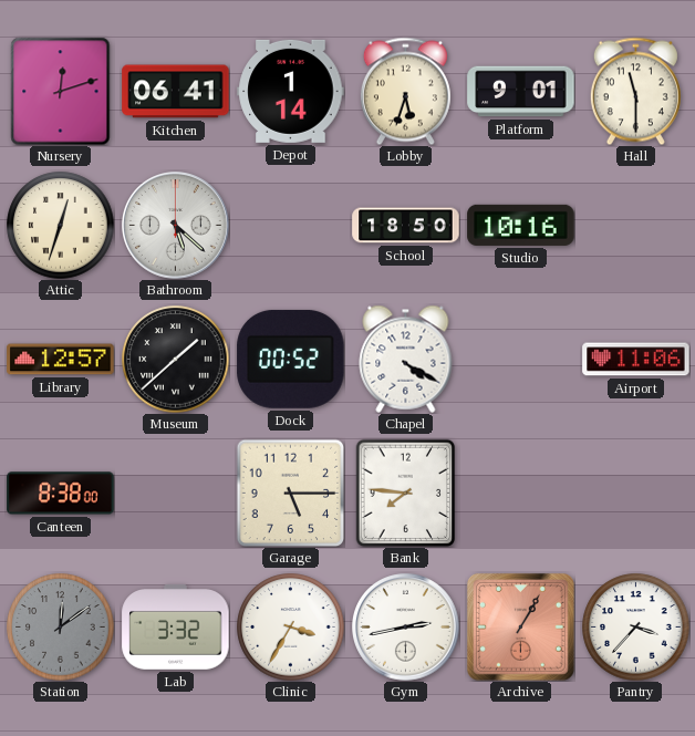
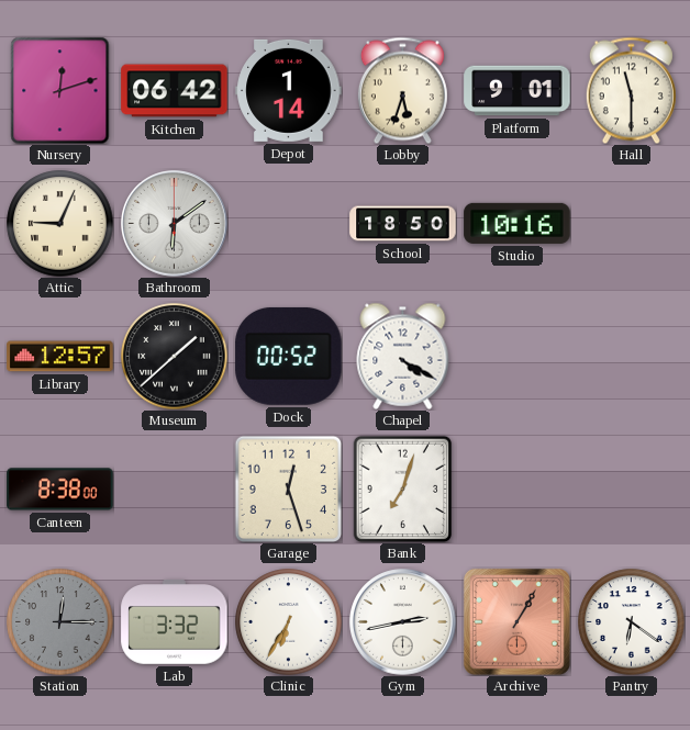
Kitchen: 06:41 -> 06:42
Attic: 12:33 -> 9:04
Bathroom: 5:22 -> 6:09
Airport: 11:06 -> none
Garage: 5:15 -> 12:27
Bank: 7:46 -> 7:03
Station: 12:09 -> 12:15
Clinic: 3:35 -> 6:35
Pantry: 3:37 -> 6:21
